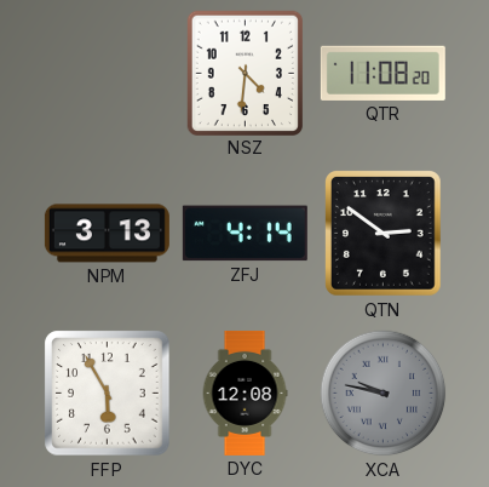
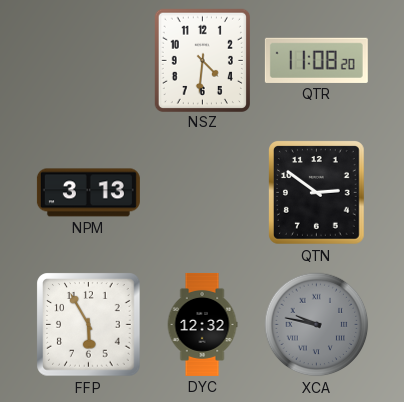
ZFJ: 4:14 -> none
DYC: 12:08 -> 12:32
